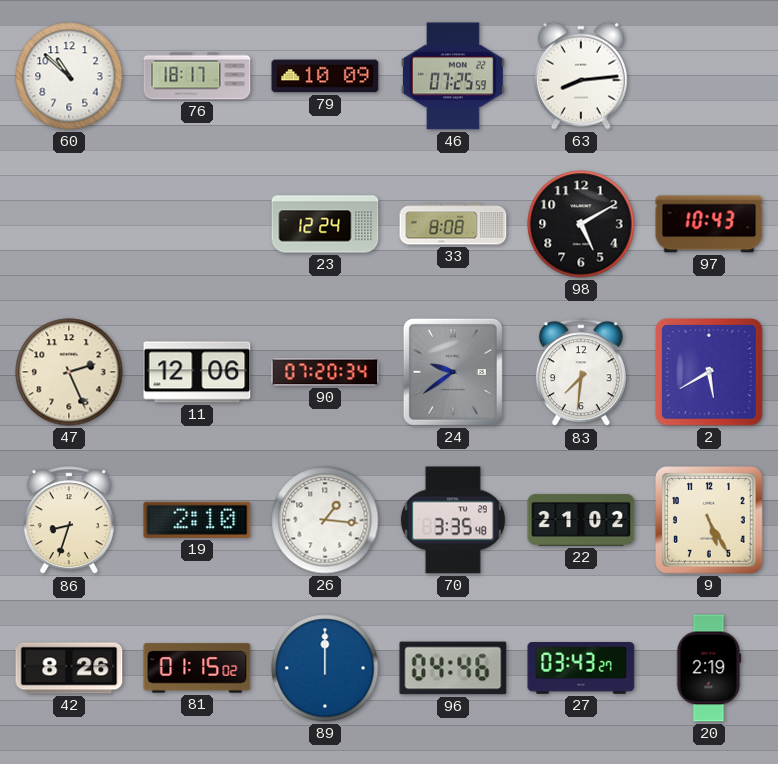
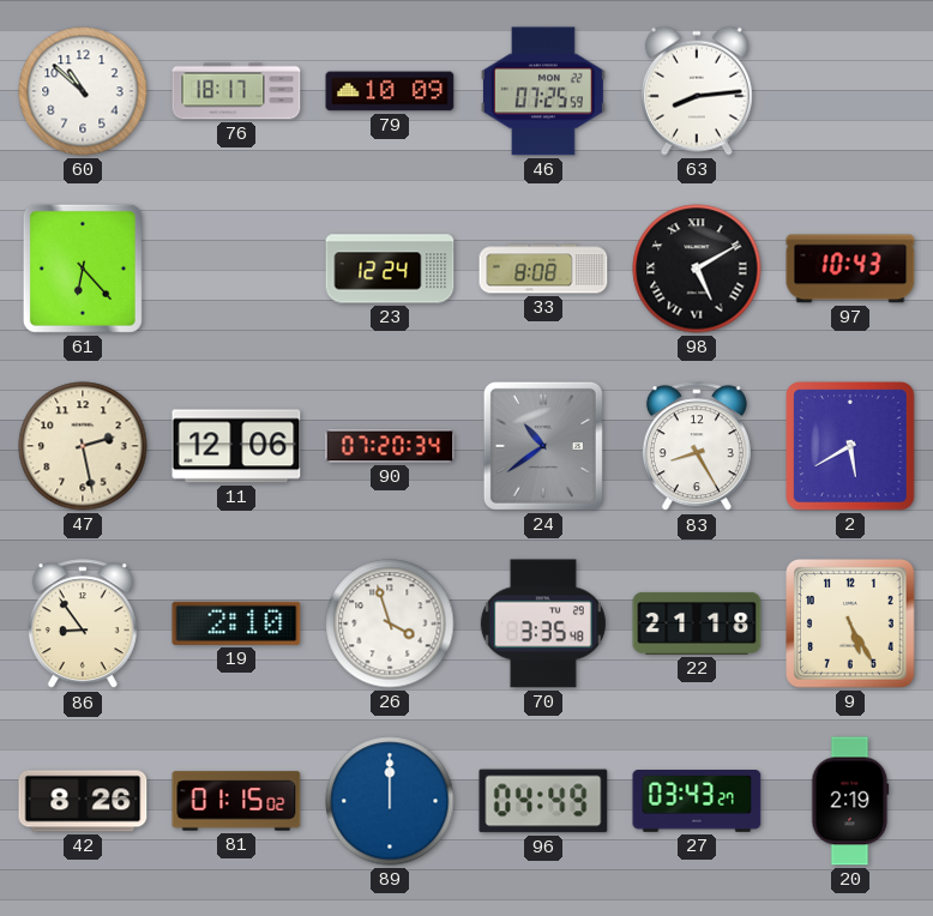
61: none -> 6:23
98 numerals: Arabic -> Roman
47: 2:26 -> 2:28
24: 9:39 -> 10:39
83: 7:31 -> 8:25
86: 8:33 -> 8:54
26: 1:16 -> 3:57
22: 21:02 -> 21:18
96: 04:46 -> 04:49
